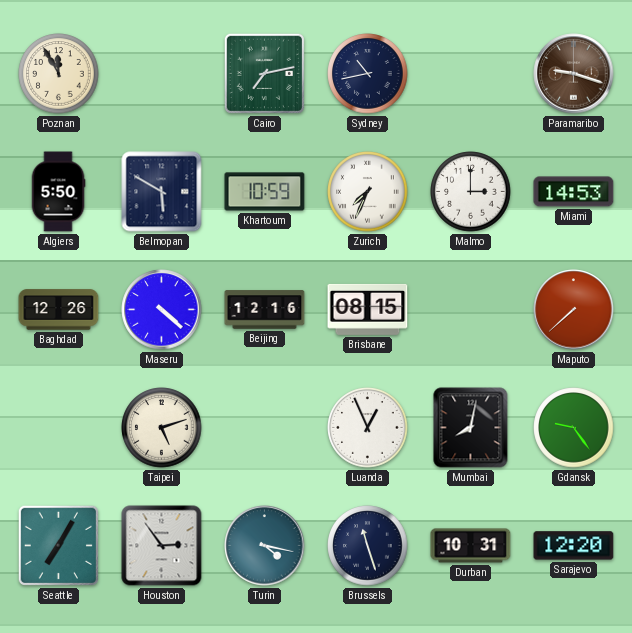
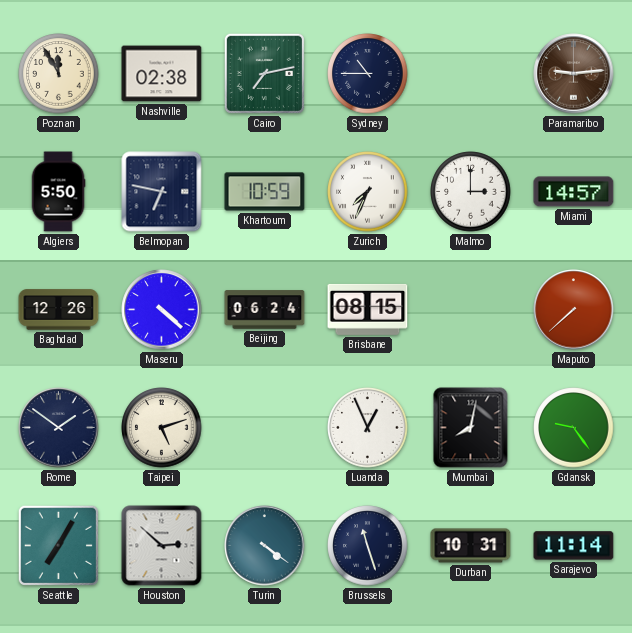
Nashville: none -> 02:38
Sydney: 10:43 -> 10:45
Paramaribo: 9:18 -> 9:14
Belmopan: 5:50 -> 6:47
Miami: 14:53 -> 14:57
Beijing: 12:16 -> 06:24
Rome: none -> 1:51
Houston: 2:54 -> 2:52
Turin: 4:17 -> 4:21
Sarajevo: 12:20 -> 11:14
